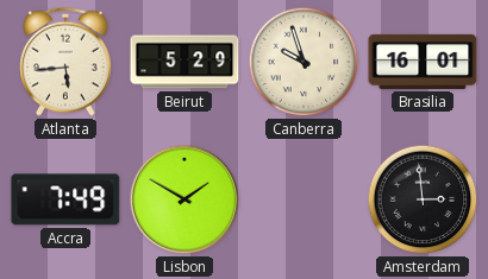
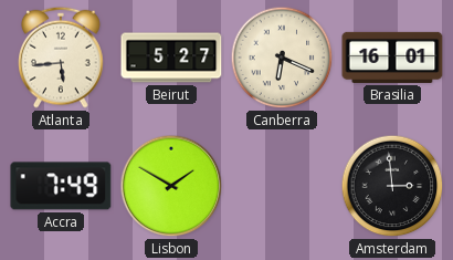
Beirut: 5:29 -> 5:27
Canberra: 9:57 -> 6:19
